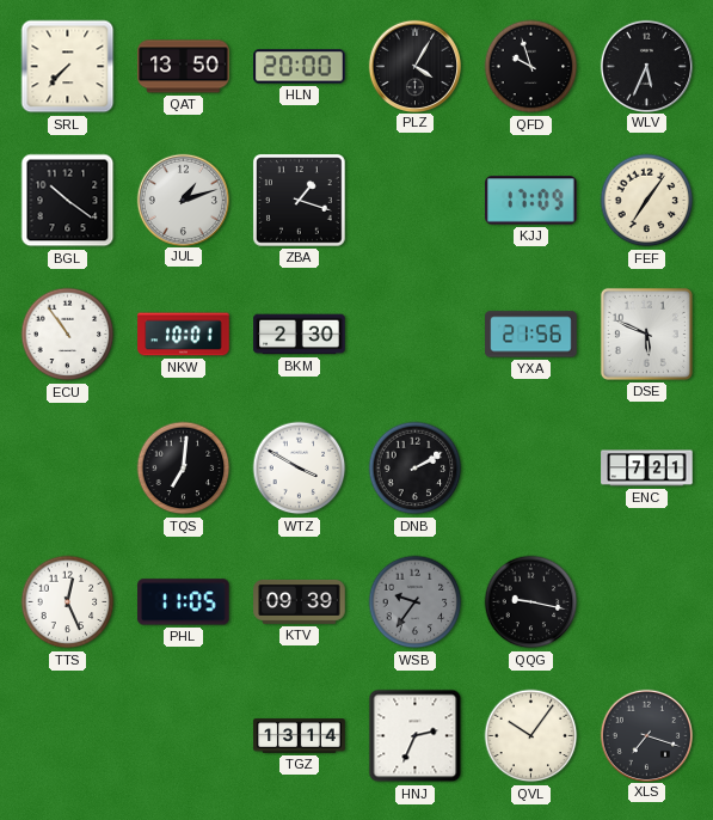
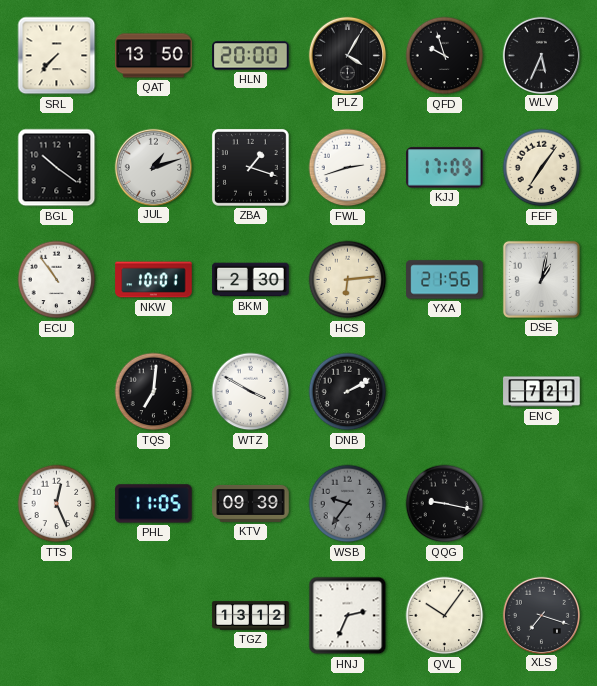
FWL: none -> 2:42
HCS: none -> 6:14
DSE: 5:49 -> 1:02
TGZ: 13:14 -> 13:12
